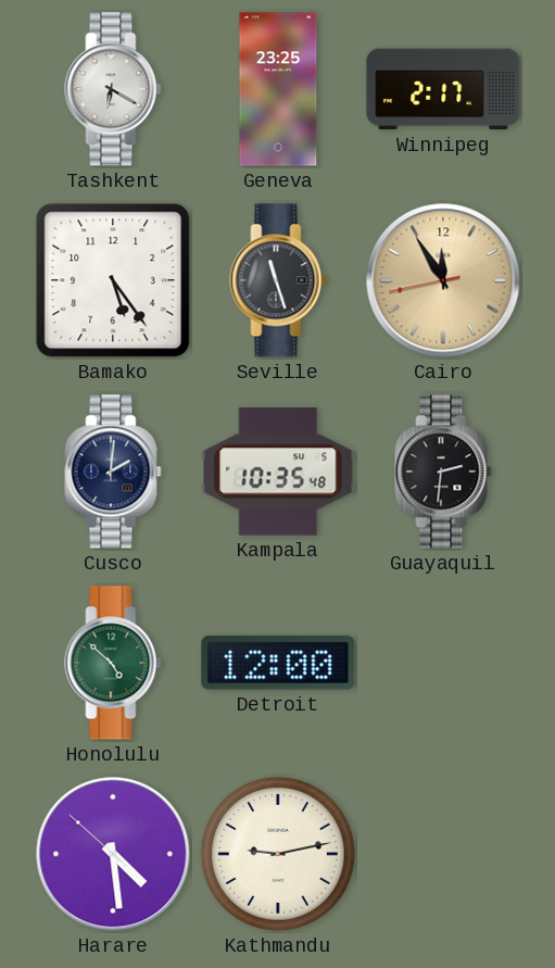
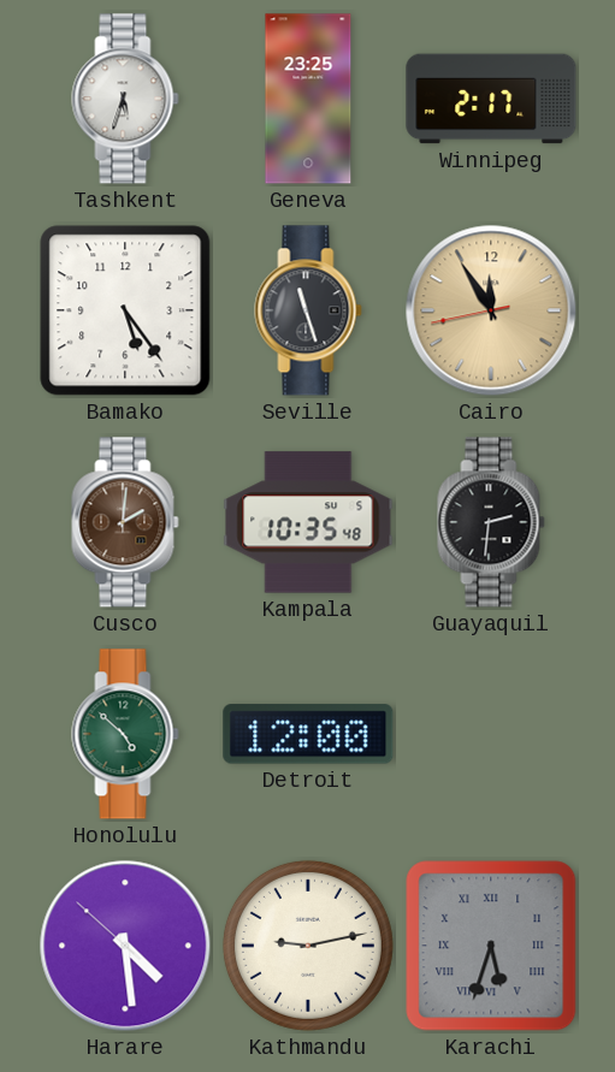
Tashkent: 6:20 -> 5:33
Cusco dial: navy -> brown
Karachi: none -> 5:33
